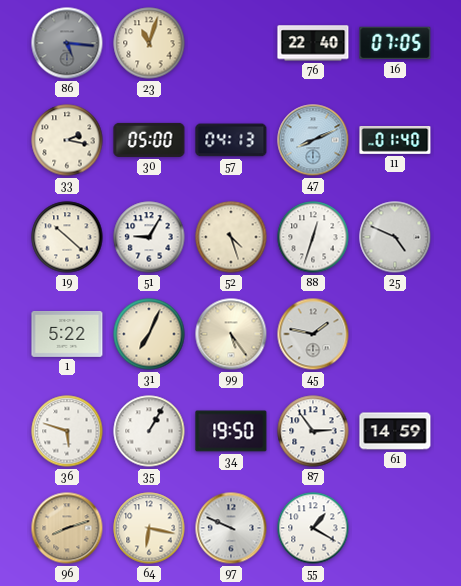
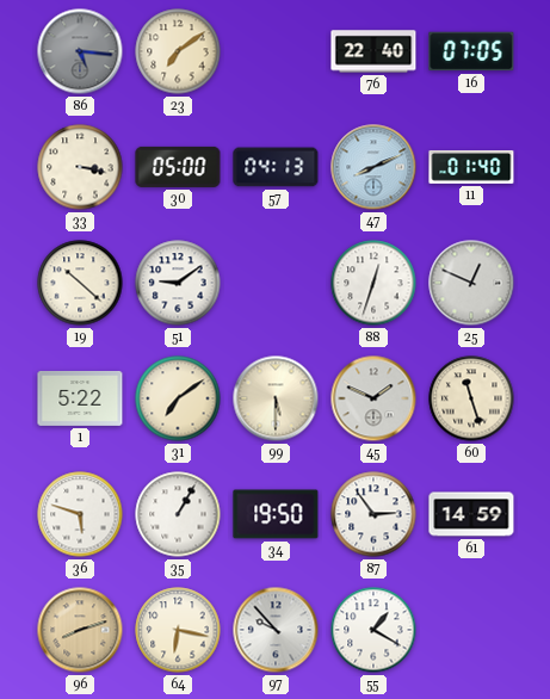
23: 11:03 -> 7:09
33: 2:17 -> 3:17
51: 9:05 -> 9:09
52: 4:27 -> none
25: 4:49 -> 12:49
31: 7:04 -> 7:09
99: 5:24 -> 5:30
45: 1:47 -> 1:49
60: none -> 11:27
97: 9:49 -> 9:53
